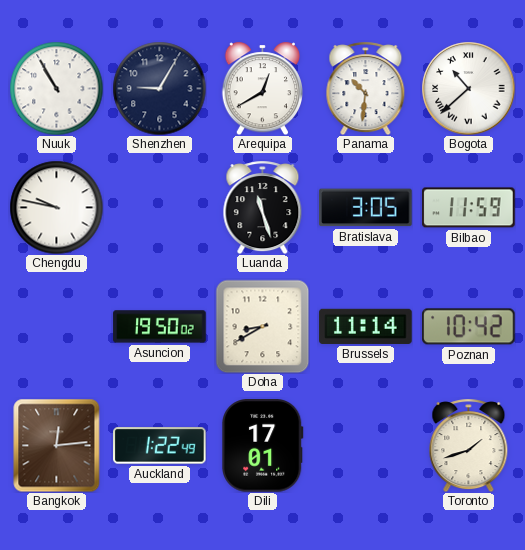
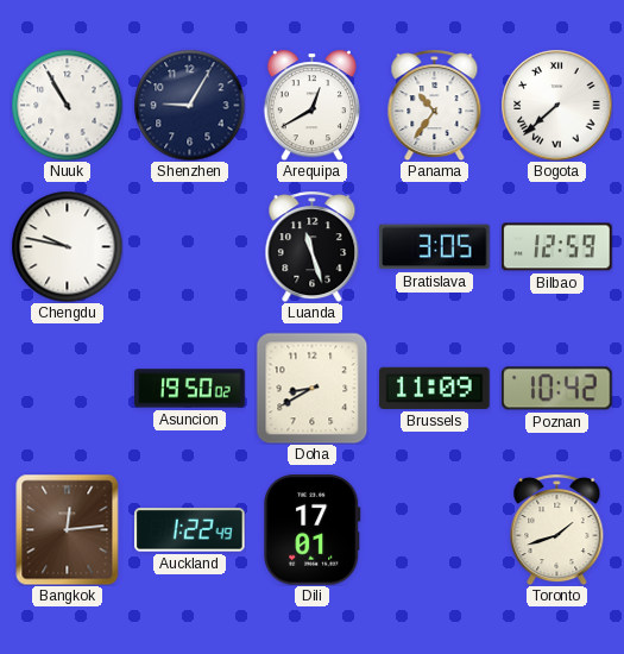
Panama: 10:31 -> 10:36
Bogota: 10:38 -> 7:38
Bilbao: 11:59 -> 12:59
Brussels: 11:14 -> 11:09
